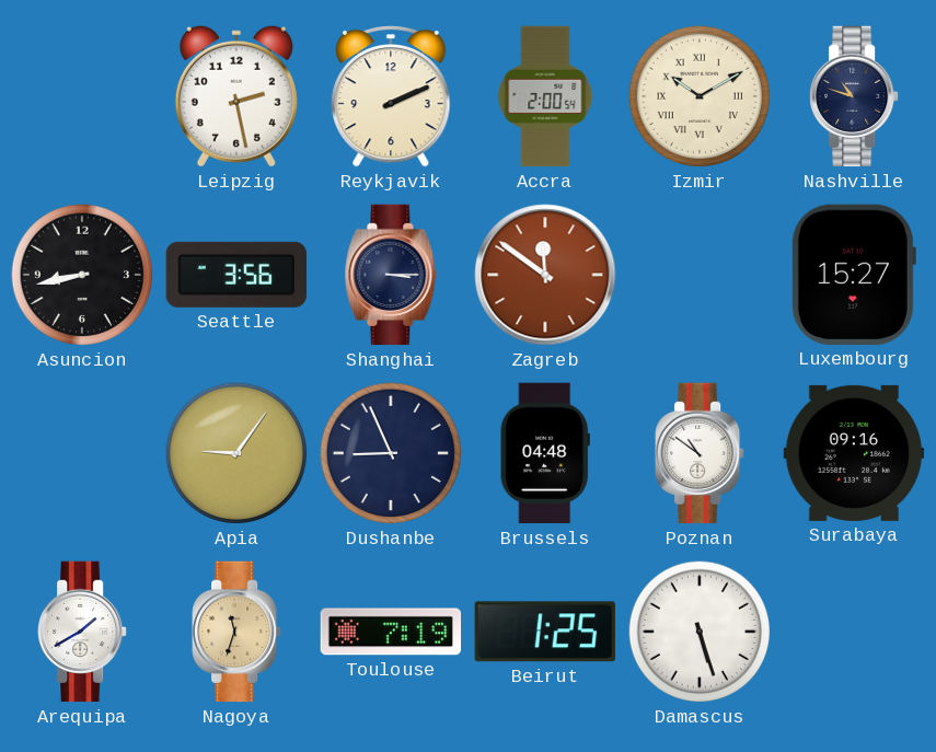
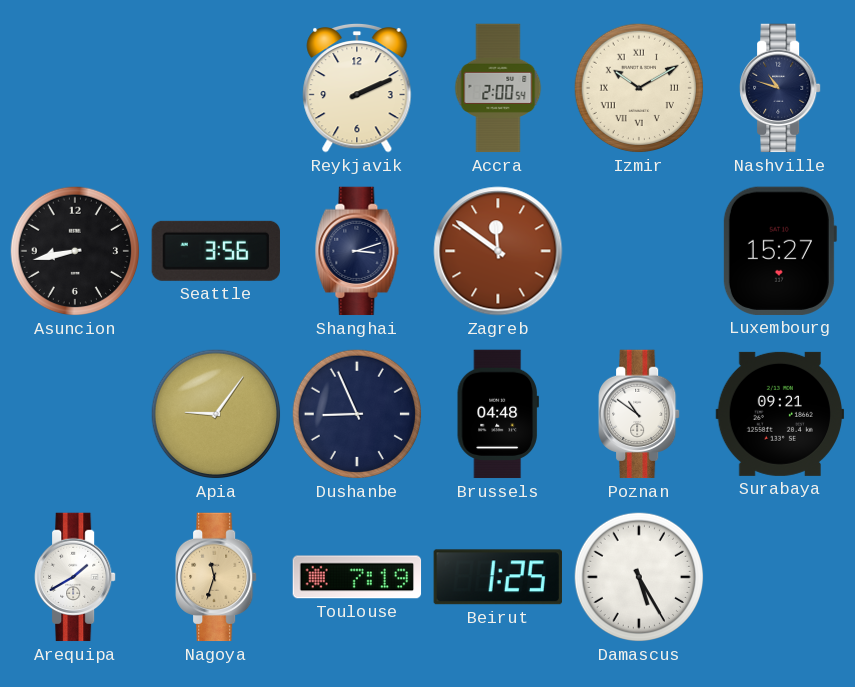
Leipzig: 2:28 -> none
Shanghai: 3:15 -> 3:12
Surabaya: 09:16 -> 09:21
Damascus: 5:27 -> 5:25
